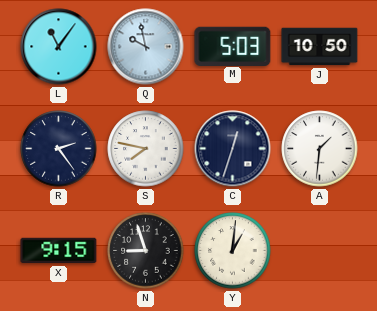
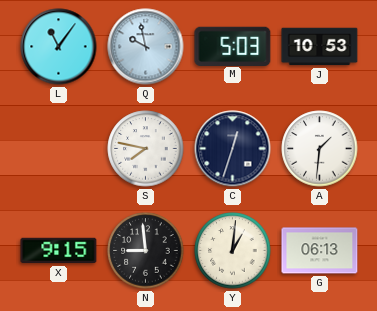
J: 10:50 -> 10:53
R: 2:24 -> none
N: 8:57 -> 8:59
G: none -> 06:13
